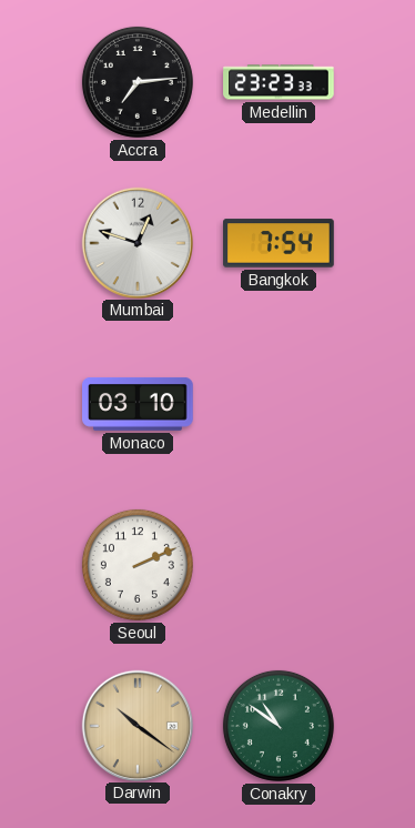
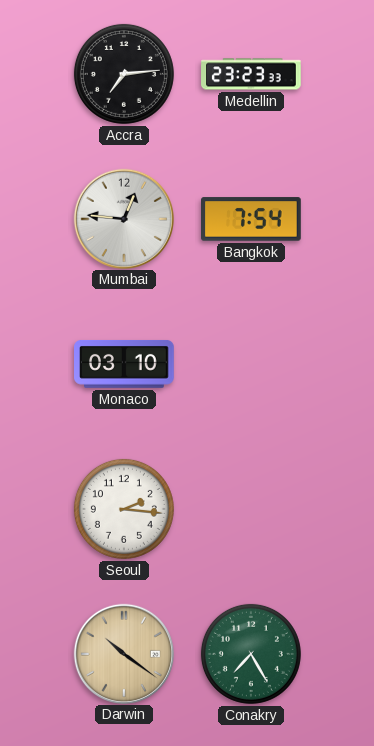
Mumbai: 12:48 -> 12:46
Seoul: 2:11 -> 2:16
Conakry: 10:51 -> 7:25
